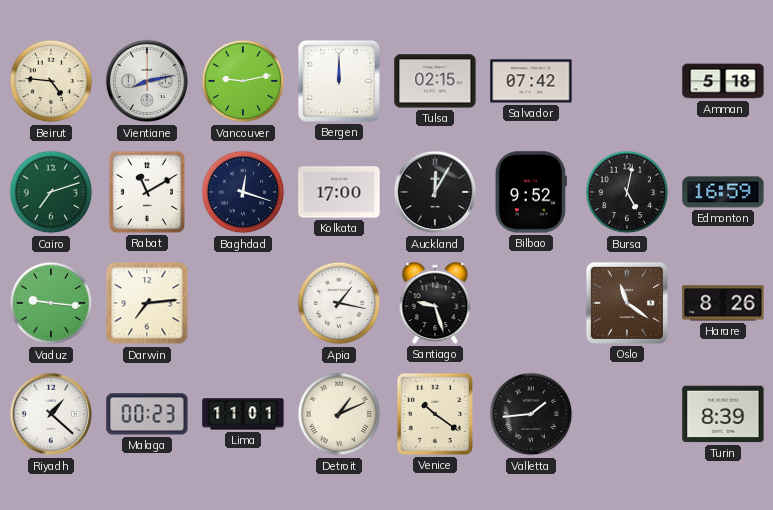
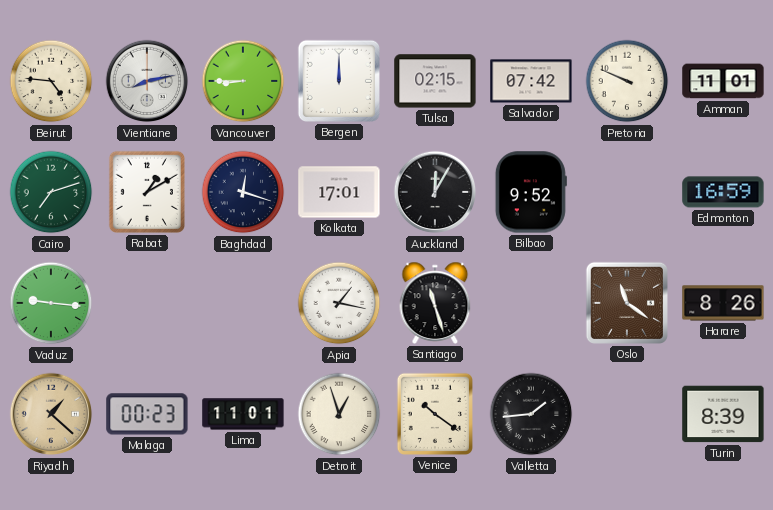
Vancouver: 9:13 -> 8:45
Pretoria: none -> 9:49
Amman: 5:18 -> 11:01
Rabat: 11:10 -> 1:10
Kolkata: 17:00 -> 17:01
Bursa: 5:02 -> none
Darwin: 7:14 -> none
Santiago: 9:27 -> 11:27
Riyadh dial: white -> champagne
Detroit: 1:11 -> 12:57
